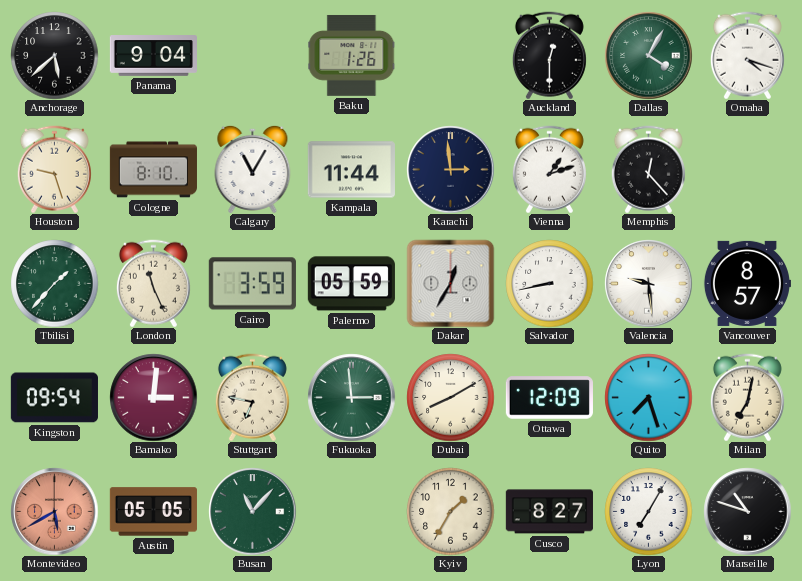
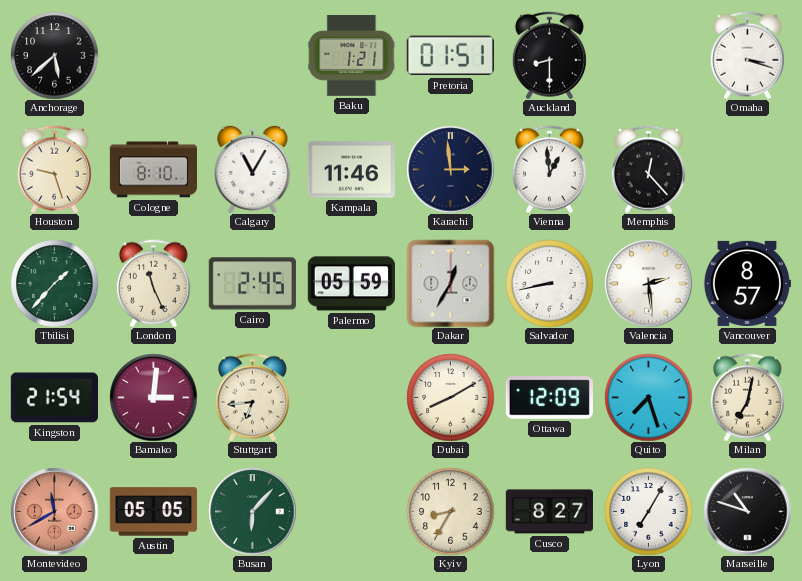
Panama: 9:04 -> none
Baku: 1:26 -> 1:21
Pretoria: none -> 01:51
Auckland: 12:30 -> 8:30
Dallas: 4:05 -> none
Omaha: 4:18 -> 3:18
Kampala: 11:44 -> 11:46
Vienna: 1:12 -> 12:59
Cairo: 3:59 -> 2:45
Valencia: 9:29 -> 2:29
Kingston: 09:54 -> 21:54
Stuttgart: 6:47 -> 6:44
Fukuoka: 2:59 -> none
Montevideo: 5:40 -> 11:40
Busan: 11:07 -> 6:07
Kyiv: 1:35 -> 8:35
